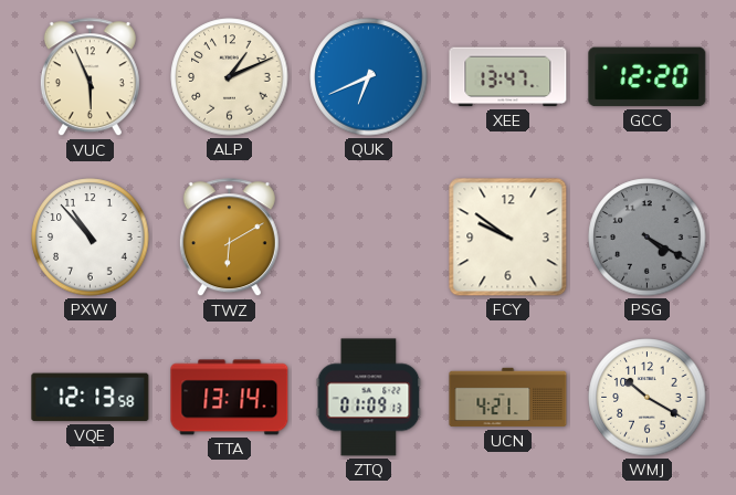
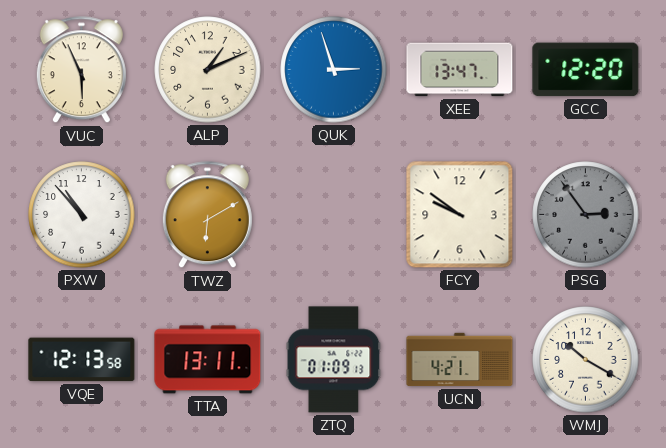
QUK: 6:41 -> 2:57
PSG: 4:20 -> 2:54
TTA: 13:14 -> 13:11
